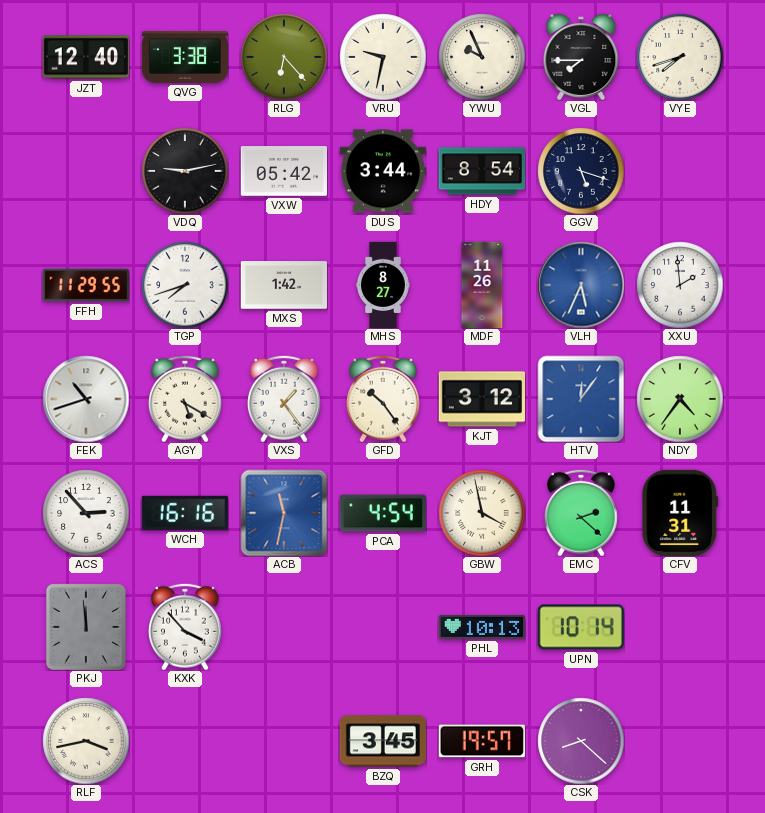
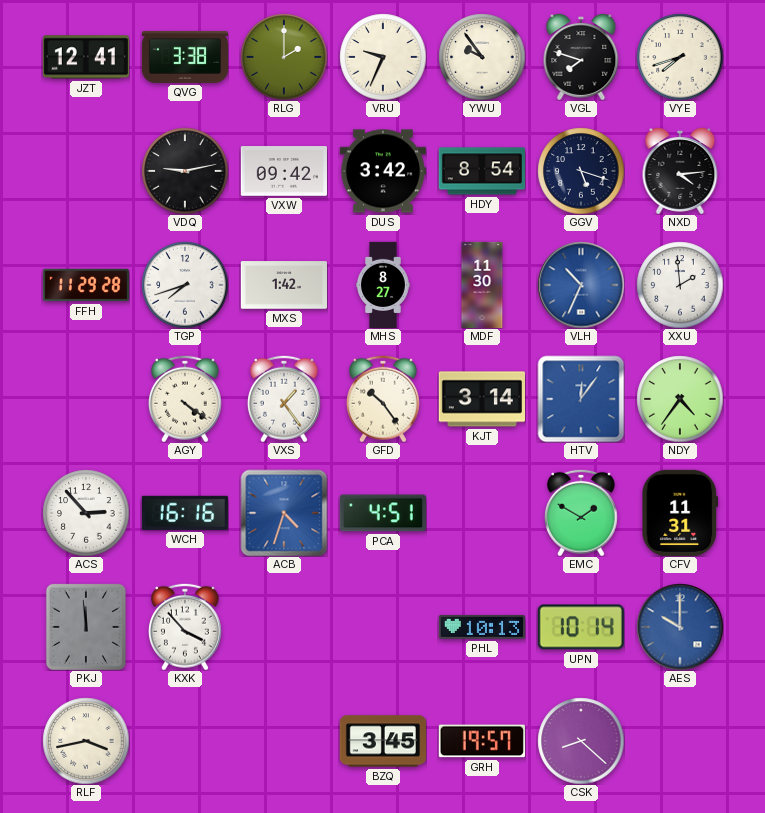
JZT: 12:40 -> 12:41
RLG: 6:23 -> 2:00
VRU: 9:32 -> 9:34
YWU: 9:56 -> 9:54
VGL: 7:45 -> 7:48
VXW: 05:42 -> 09:42
DUS: 3:44 -> 3:42
NXD: none -> 4:14
FFH: 11:29:55 -> 11:29:28
MDF: 11:26 -> 11:30
VLH: 5:34 -> 10:34
FEK: 10:42 -> none
AGY: 5:20 -> 4:21
KJT: 3:12 -> 3:14
ACB: 11:32 -> 4:33
PCA: 4:54 -> 4:51
GBW: 3:58 -> none
EMC: 2:22 -> 1:50
AES: none -> 10:00
